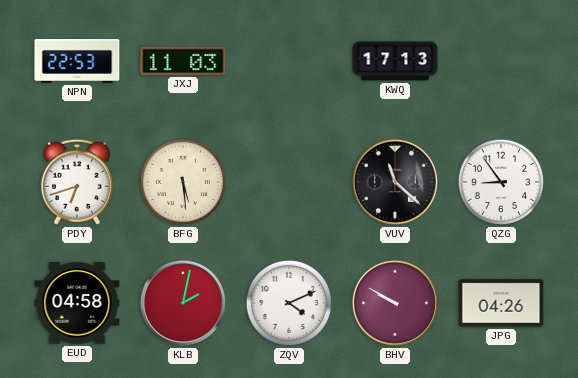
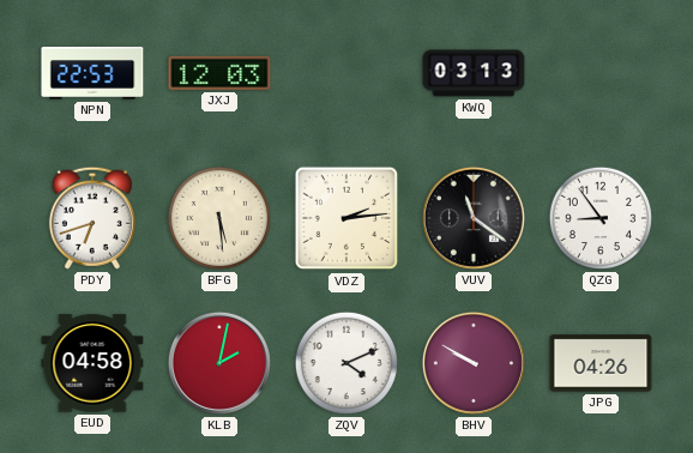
JXJ: 11:03 -> 12:03
KWQ: 17:13 -> 03:13
VDZ: none -> 2:14
VUV: 11:22 -> 11:21
